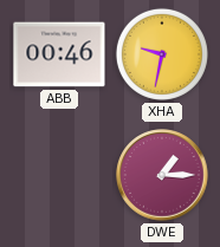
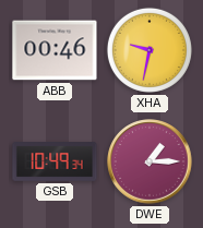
GSB: none -> 10:49
